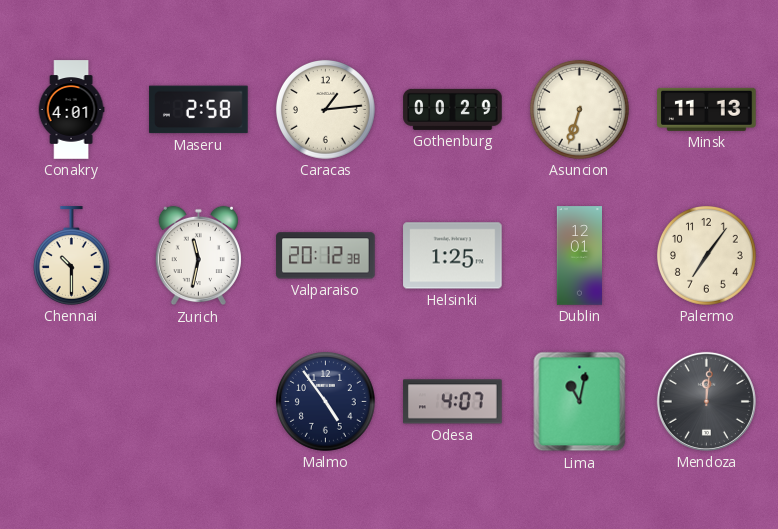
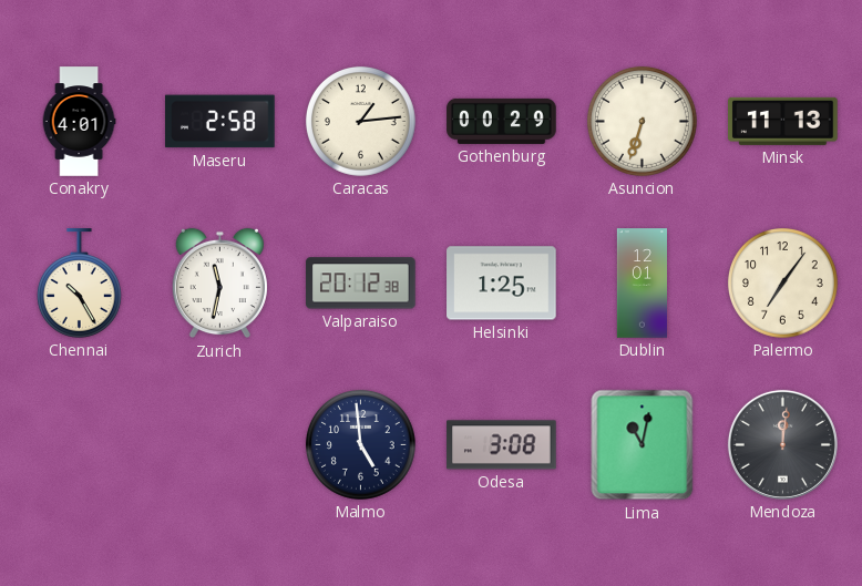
Chennai: 10:30 -> 10:25
Malmo: 4:54 -> 4:59
Odesa: 4:07 -> 3:08
